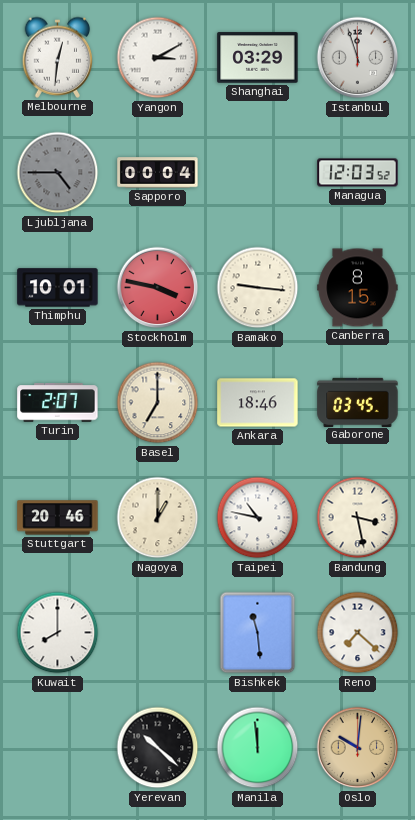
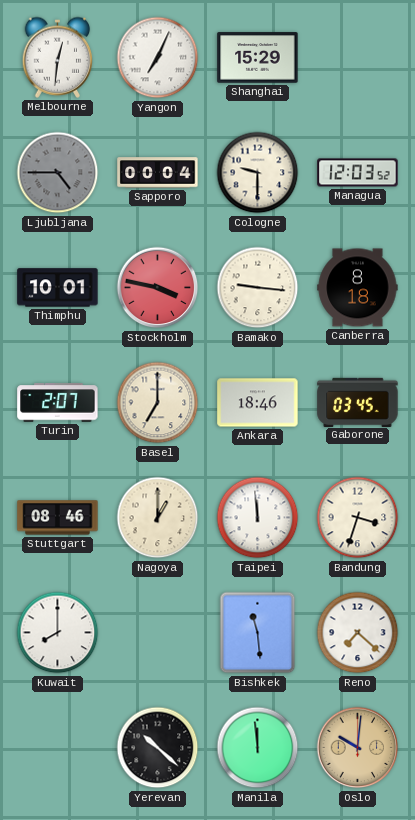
Yangon: 3:10 -> 7:04
Shanghai: 03:29 -> 15:29
Istanbul: 11:57 -> none
Cologne: none -> 9:30
Canberra: 8:15 -> 8:18
Stuttgart: 20:46 -> 08:46
Taipei: 10:47 -> 11:59
Bandung: 3:28 -> 3:33
